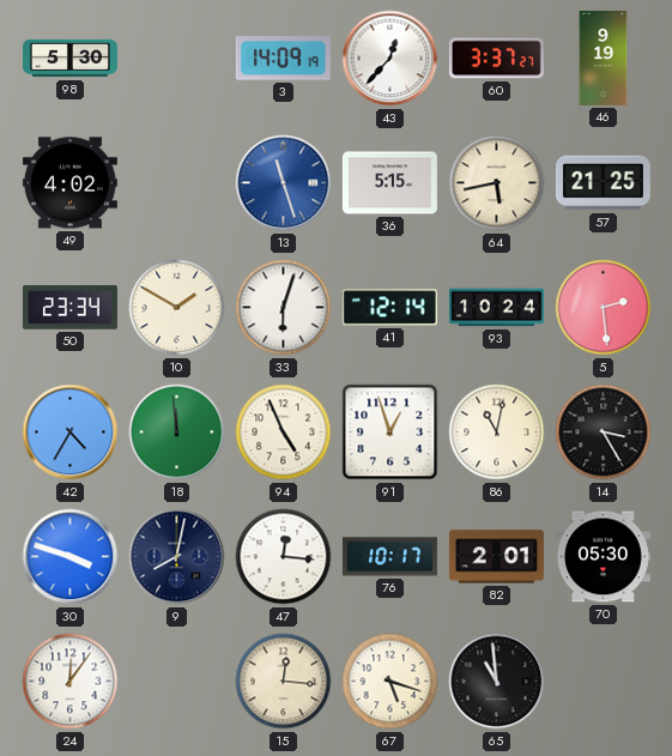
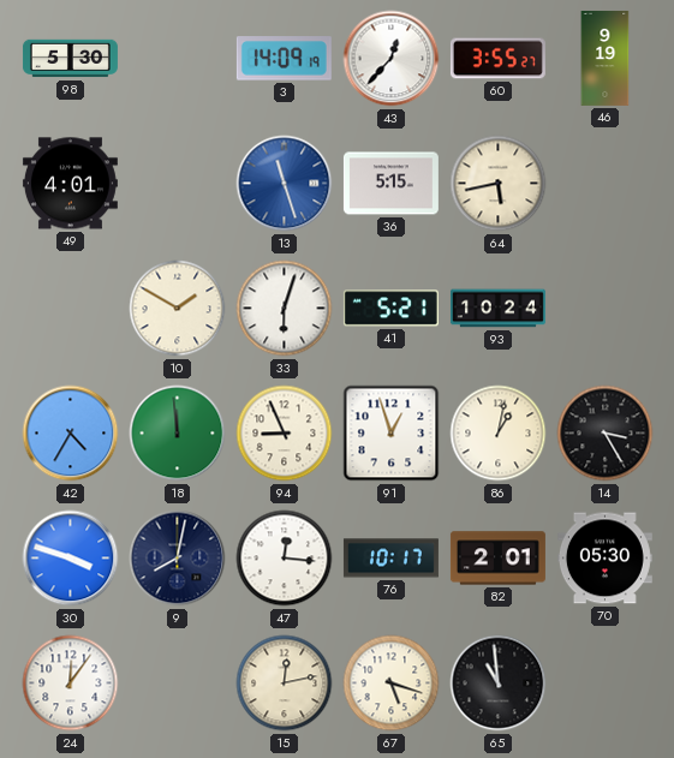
60: 3:37 -> 3:55
49: 4:02 -> 4:01
57: 21:25 -> none
50: 23:34 -> none
41: 12:14 -> 5:21
5: 2:29 -> none
94: 4:56 -> 8:56
86: 11:02 -> 1:02
15: 12:16 -> 12:13
